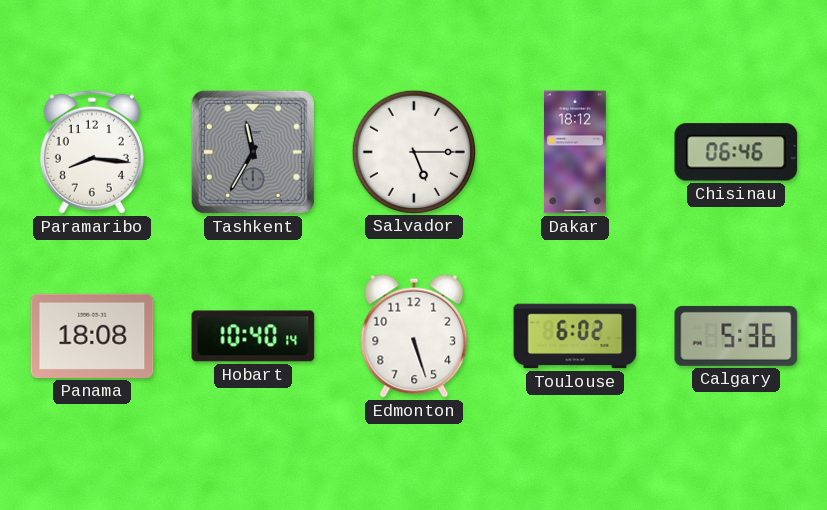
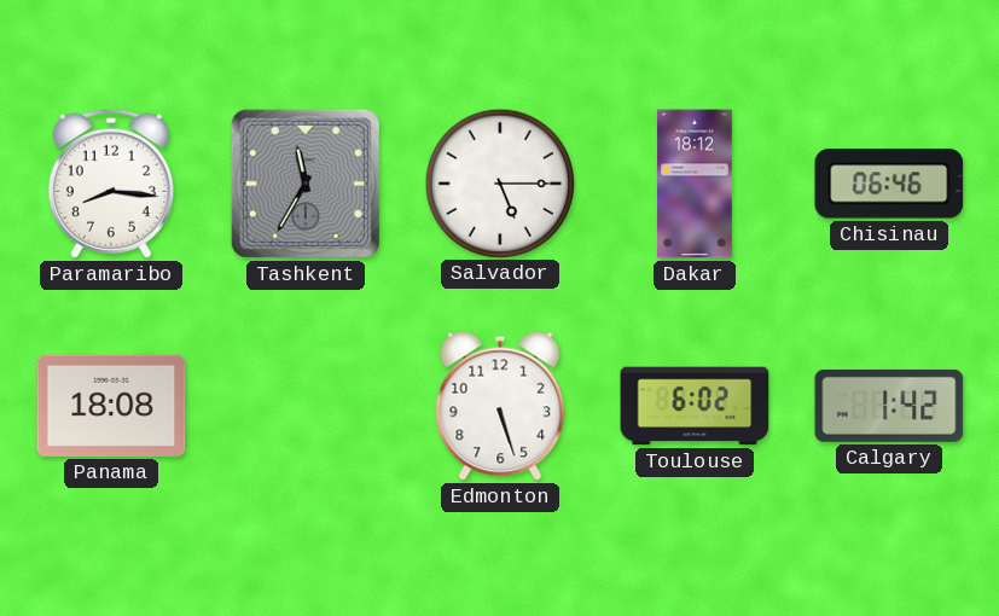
Hobart: 10:40 -> none
Calgary: 5:36 -> 1:42
